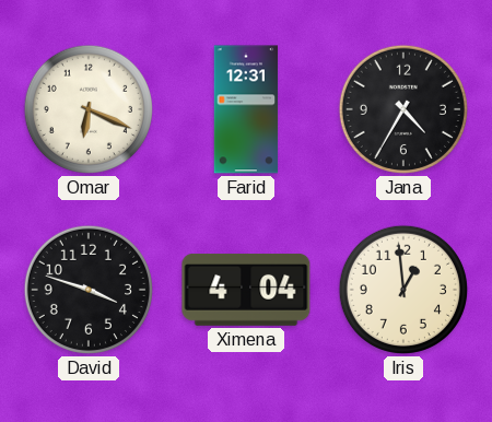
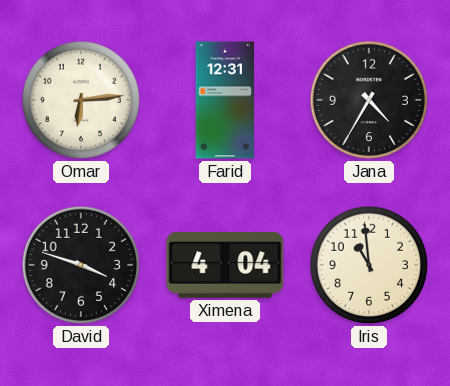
Omar: 6:19 -> 6:14
Iris: 12:59 -> 10:59
